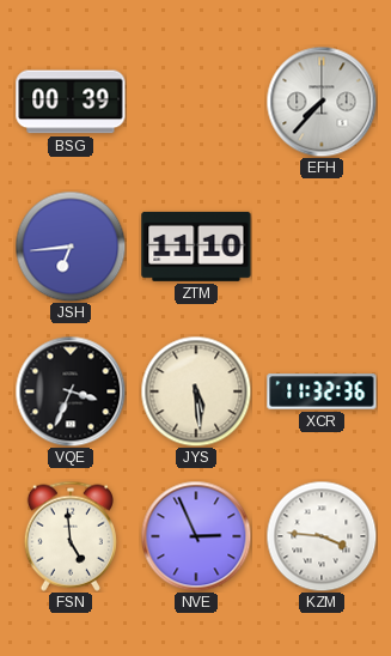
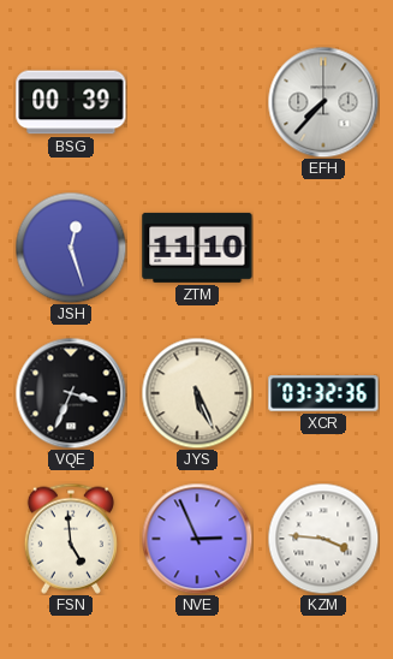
JSH: 6:44 -> 12:27
JYS: 5:29 -> 5:26
XCR: 11:32 -> 03:32
